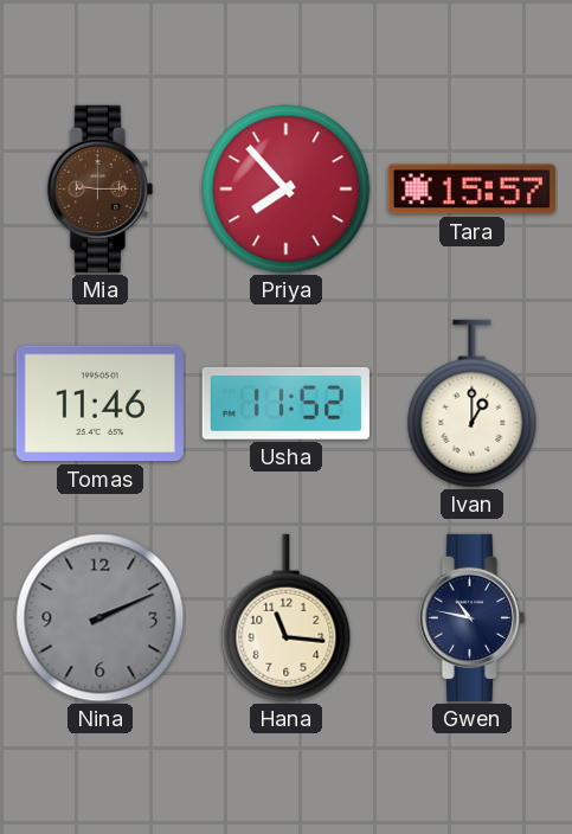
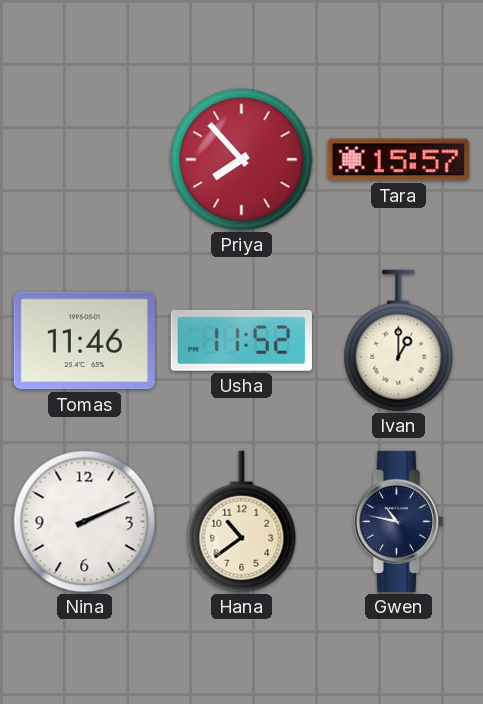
Mia: 9:15 -> none
Nina dial: grey -> white
Hana: 11:16 -> 10:39
